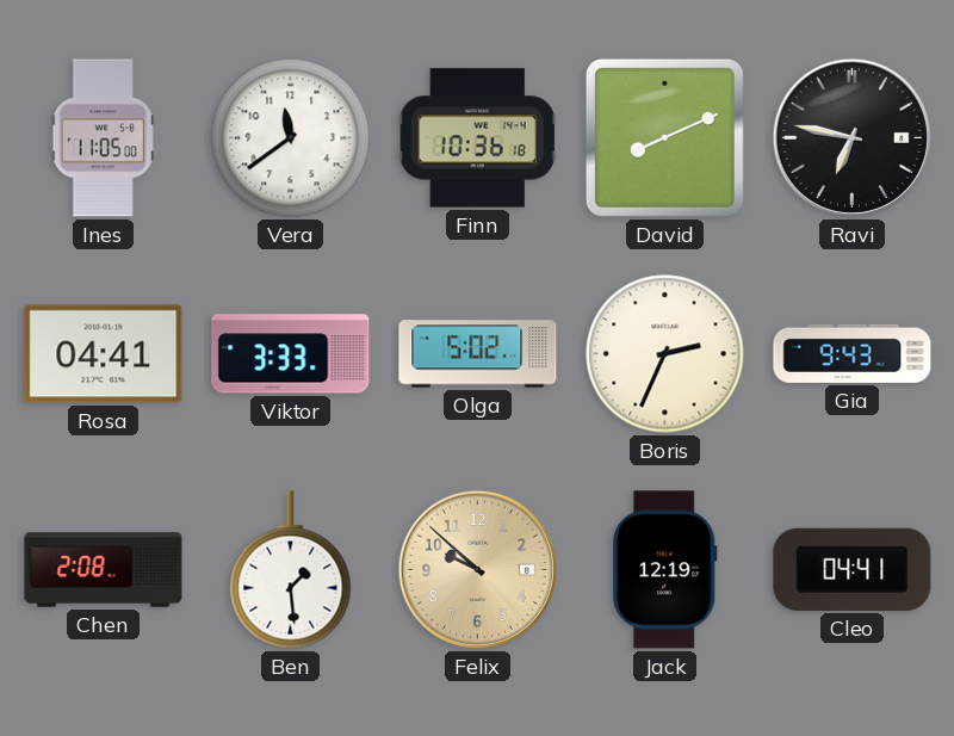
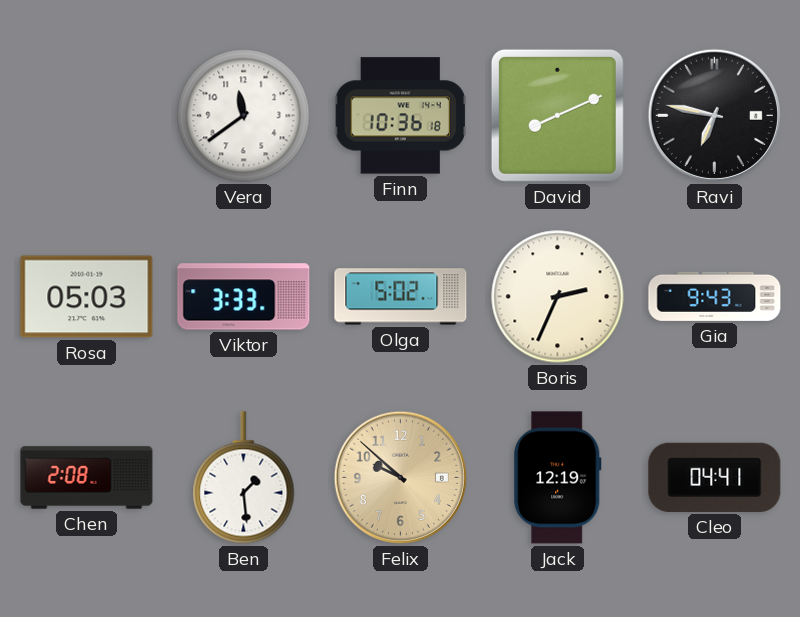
Ines: 11:05 -> none
Rosa: 04:41 -> 05:03
